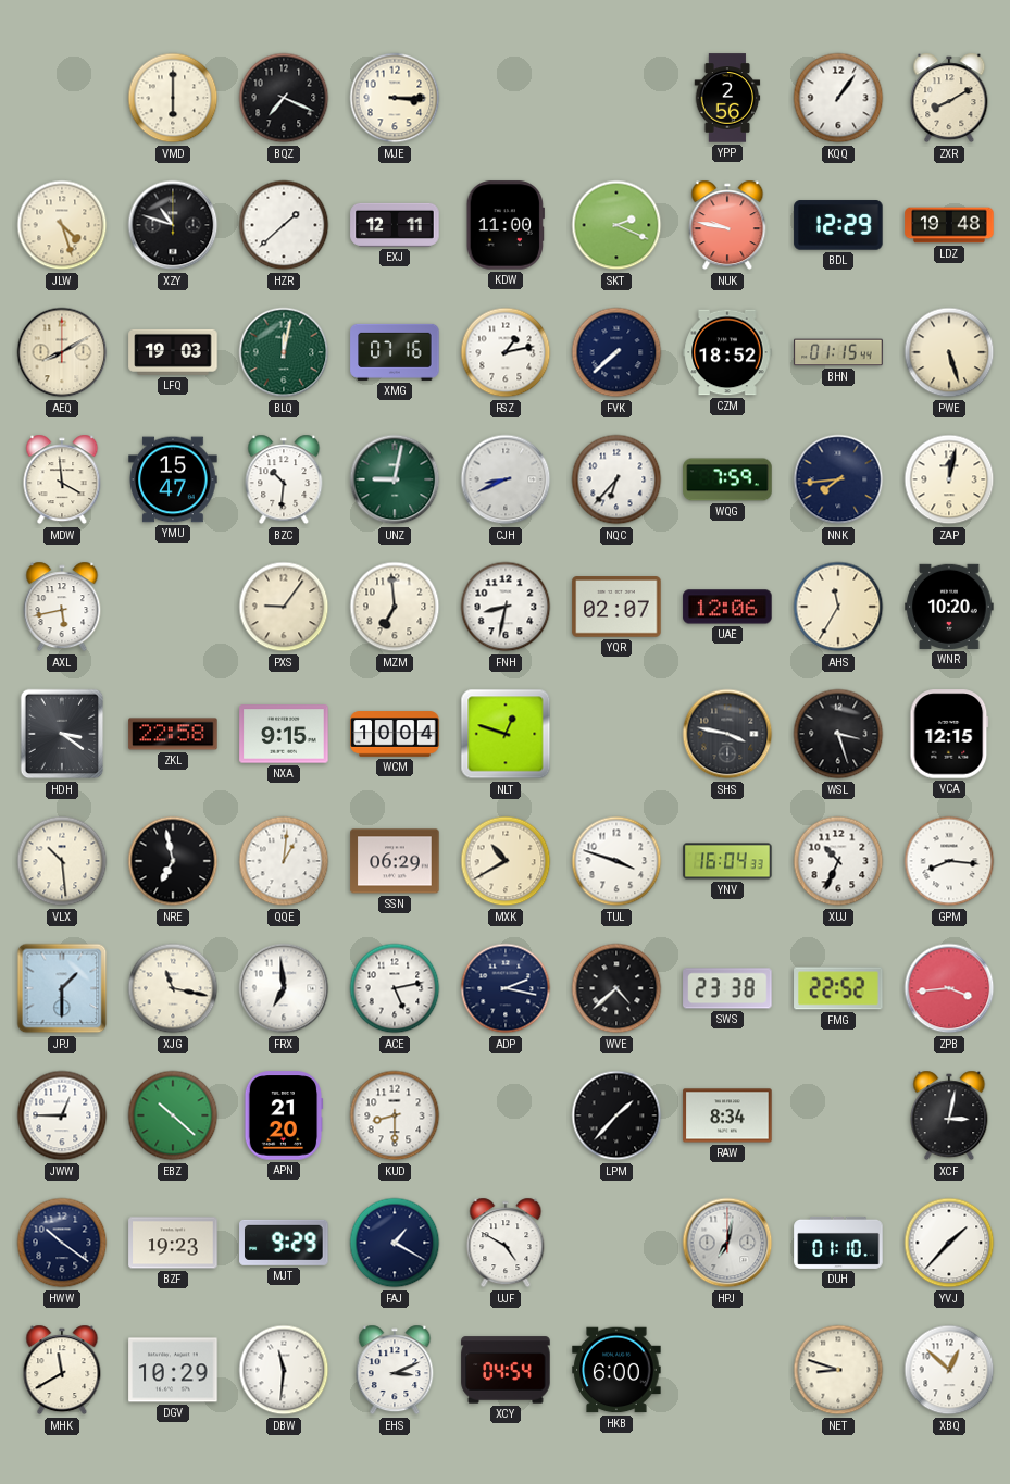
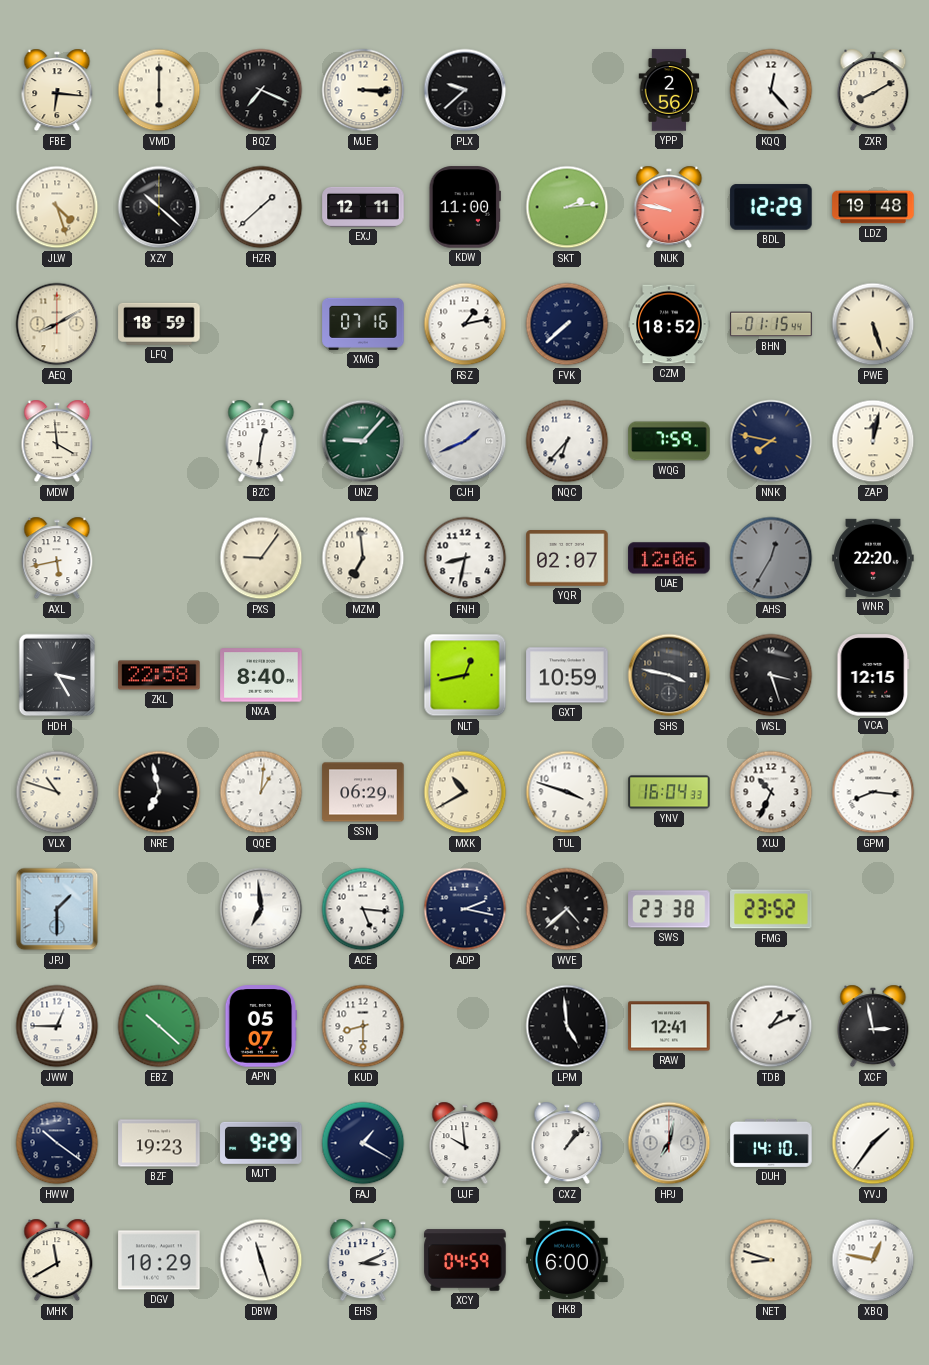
FBE: none -> 6:16
PLX: none -> 9:38
KQQ: 1:06 -> 12:23
XZY: 10:48 -> 10:22
SKT: 2:19 -> 2:14
LFQ: 19:03 -> 18:59
BLQ: 12:02 -> none
YMU: 15:47 -> none
BZC: 10:31 -> 12:31
UNZ: 9:02 -> 9:07
CJH: 8:41 -> 1:41
NNK: 7:44 -> 7:47
AHS: 11:35 -> 12:35
AHS dial: cream -> grey
WNR: 10:20 -> 22:20
HDH: 3:21 -> 3:25
NXA: 9:15 -> 8:40
WCM: 10:04 -> none
NLT: 12:48 -> 12:43
GXT: none -> 10:59
VLX: 10:29 -> 10:48
XJG: 11:17 -> none
ACE: 5:13 -> 5:16
FMG: 22:52 -> 23:52
ZPB: 3:44 -> none
APN: 21:20 -> 05:07
LPM: 1:37 -> 4:59
RAW: 8:34 -> 12:41
TDB: none -> 1:11
XCF: 3:02 -> 2:58
UJF: 4:50 -> 9:59
CXZ: none -> 1:07
DUH: 01:10 -> 14:10
YVJ: 1:37 -> 1:36
DBW: 11:31 -> 11:27
XCY: 04:54 -> 04:59
XBQ: 12:52 -> 12:47
